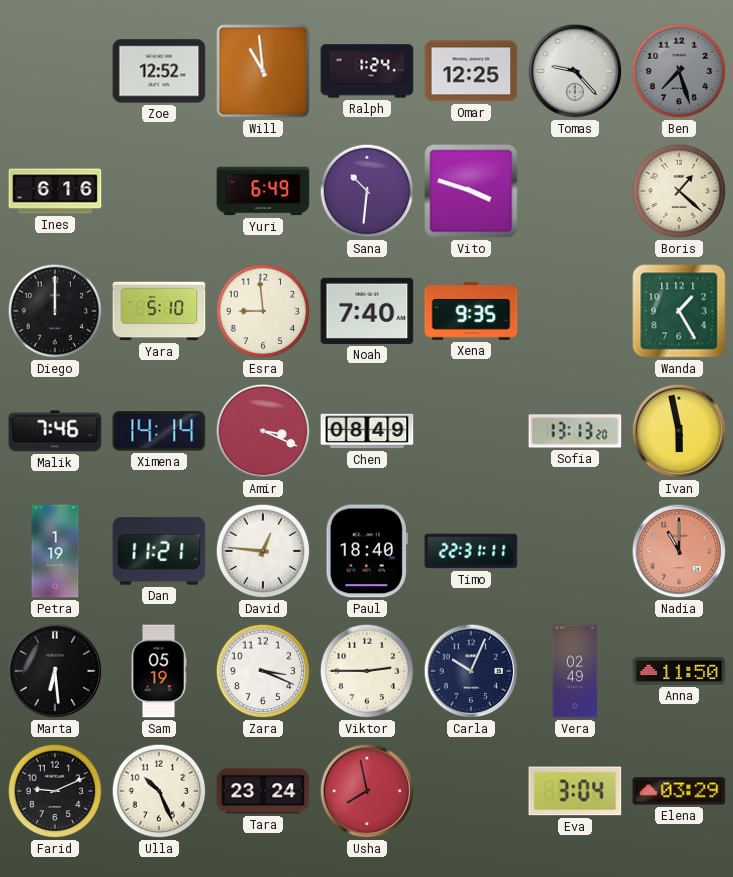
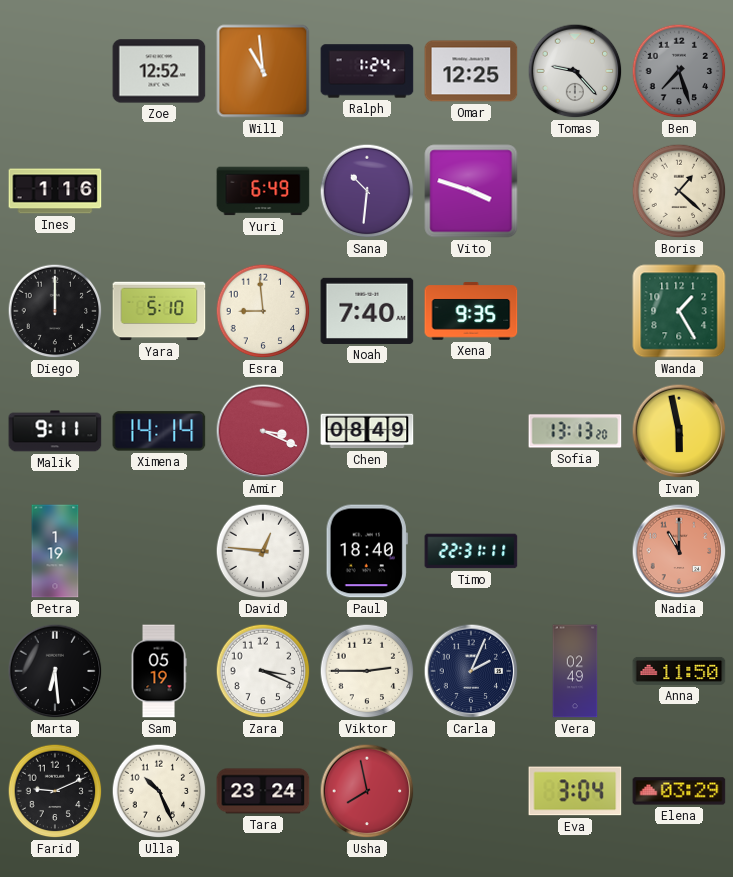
Ines: 6:16 -> 1:16
Malik: 7:46 -> 9:11
Dan: 11:21 -> none
Carla: 10:04 -> 2:04
